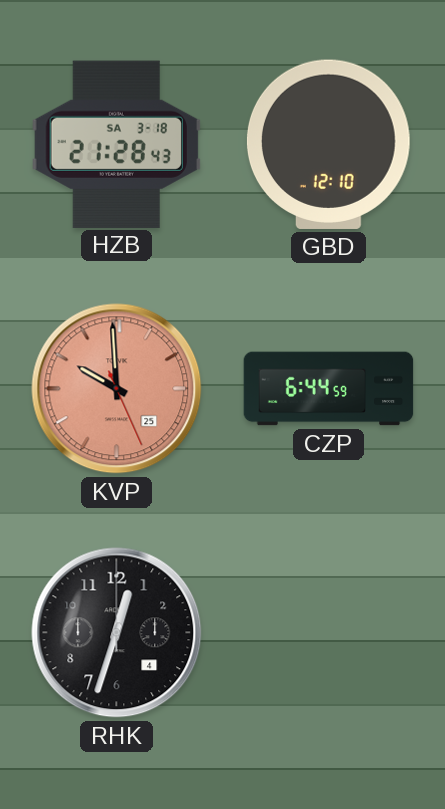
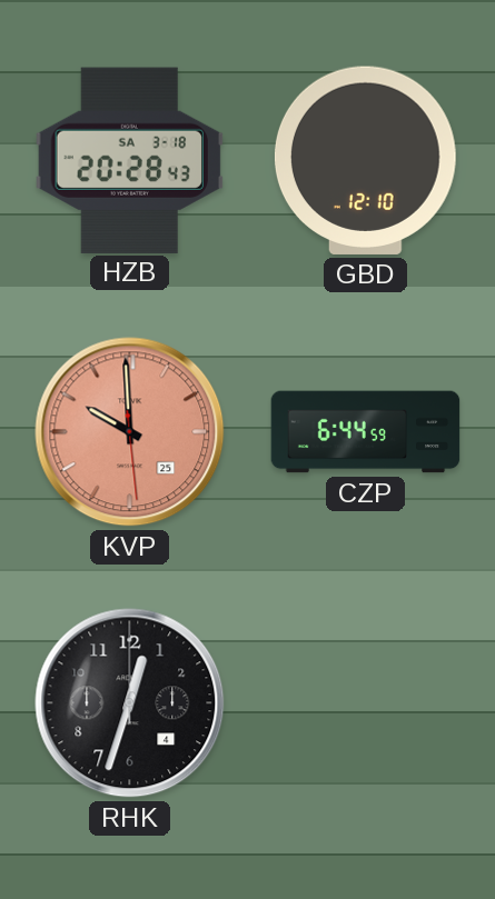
HZB: 21:28 -> 20:28
KVP: 9:59:26 -> 9:59:29
